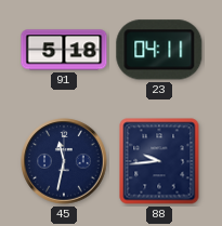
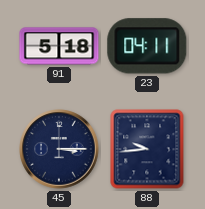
45: 11:32 -> 3:15
